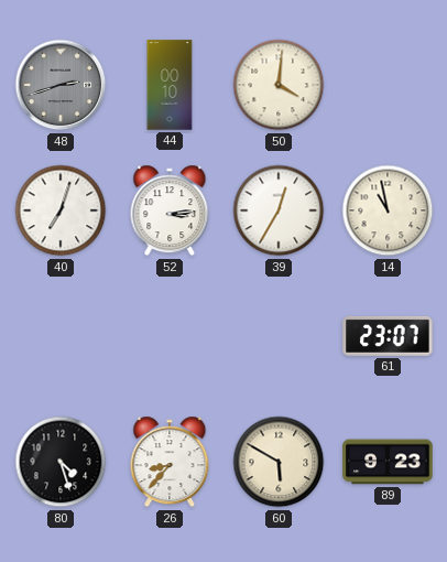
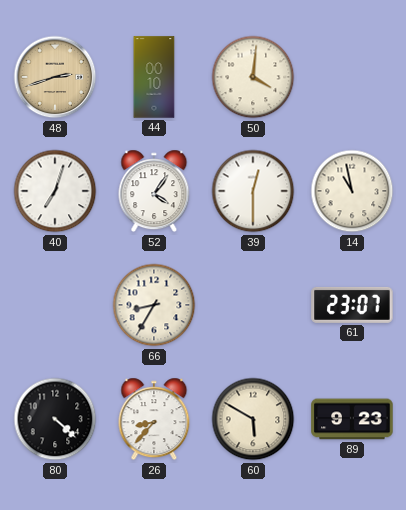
48 dial: grey -> champagne
52: 3:14 -> 4:06
39: 12:35 -> 12:30
66: none -> 8:35
80: 4:27 -> 4:22
